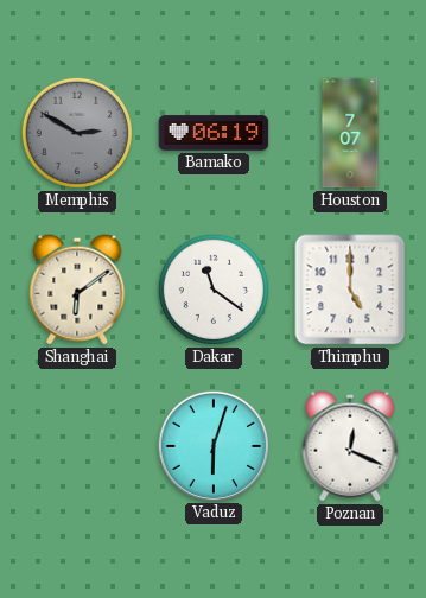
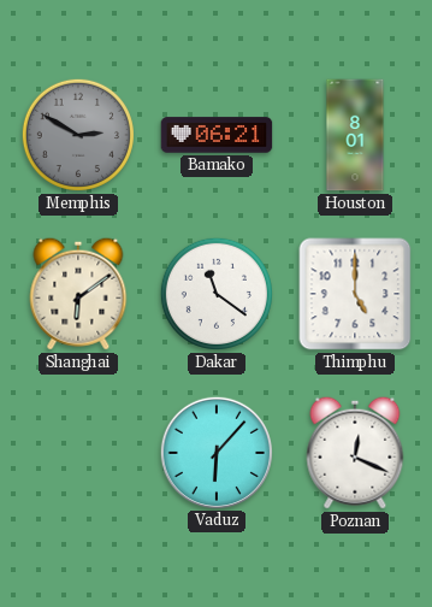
Bamako: 06:19 -> 06:21
Houston: 7:07 -> 8:01
Vaduz: 6:03 -> 6:07
